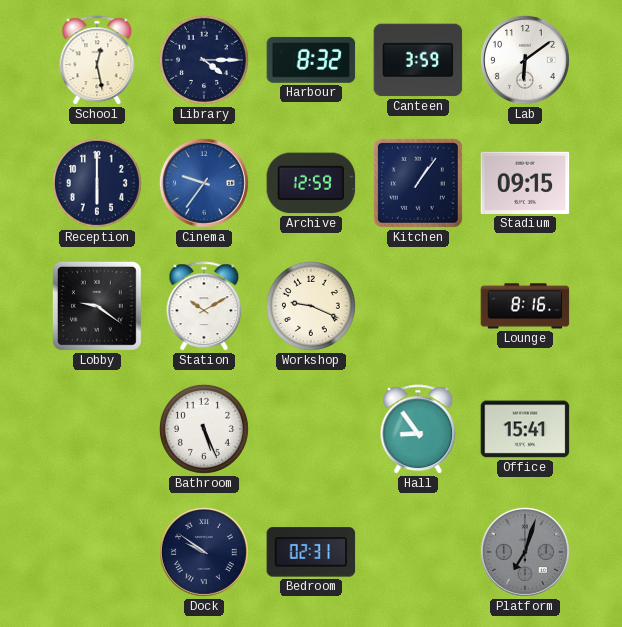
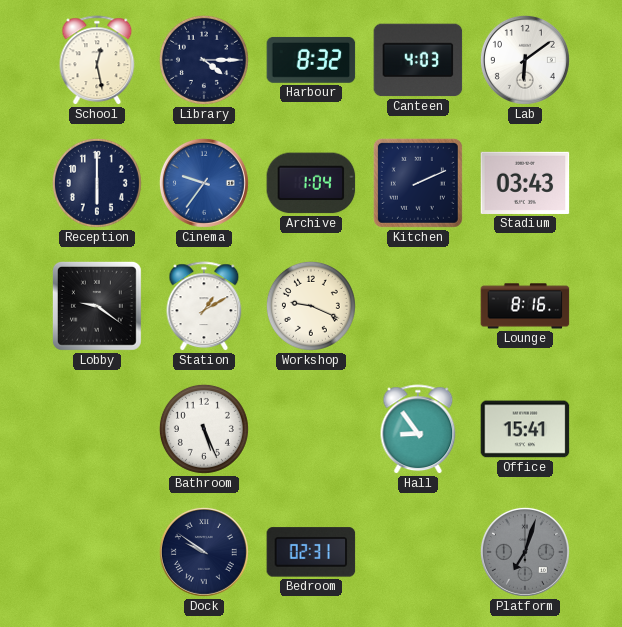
Canteen: 3:59 -> 4:03
Archive: 12:59 -> 1:04
Kitchen: 1:06 -> 2:11
Stadium: 09:15 -> 03:43
Station: 10:10 -> 1:10
